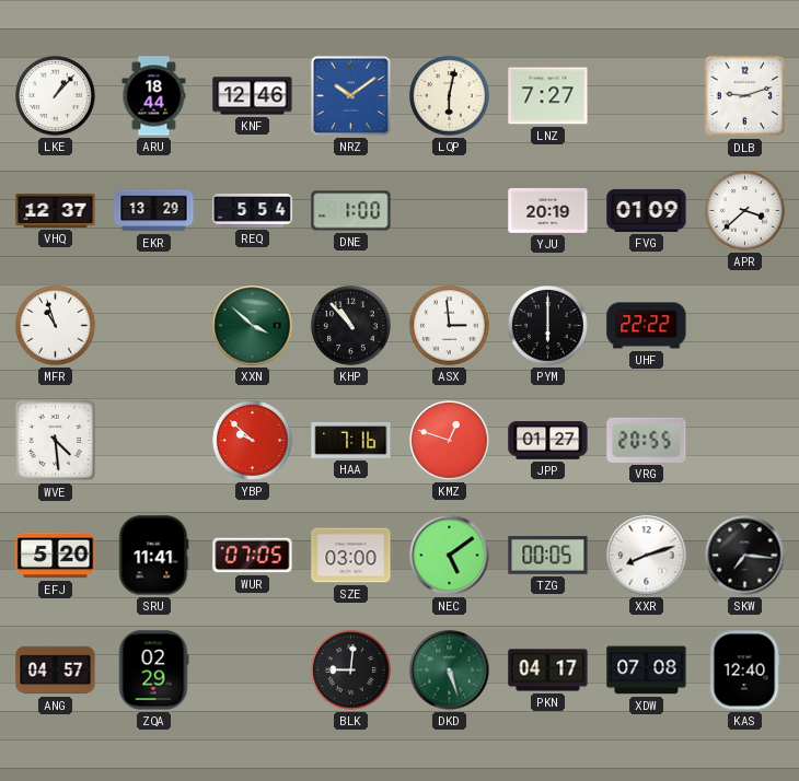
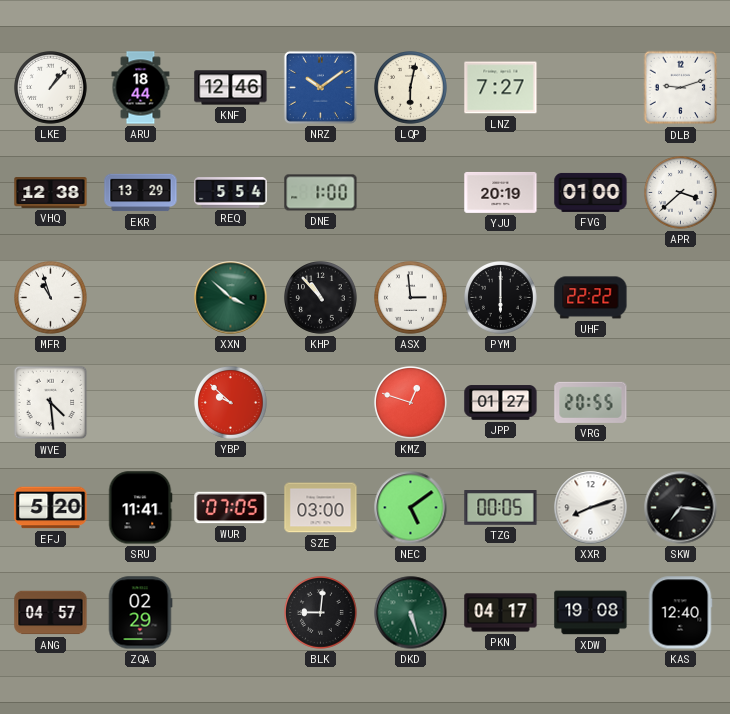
VHQ: 12:37 -> 12:38
FVG: 01:09 -> 01:00
HAA: 7:16 -> none
XDW: 07:08 -> 19:08
